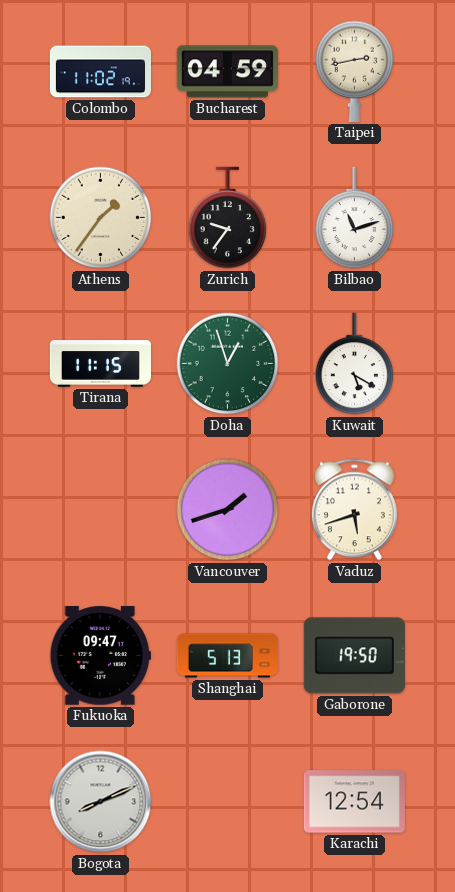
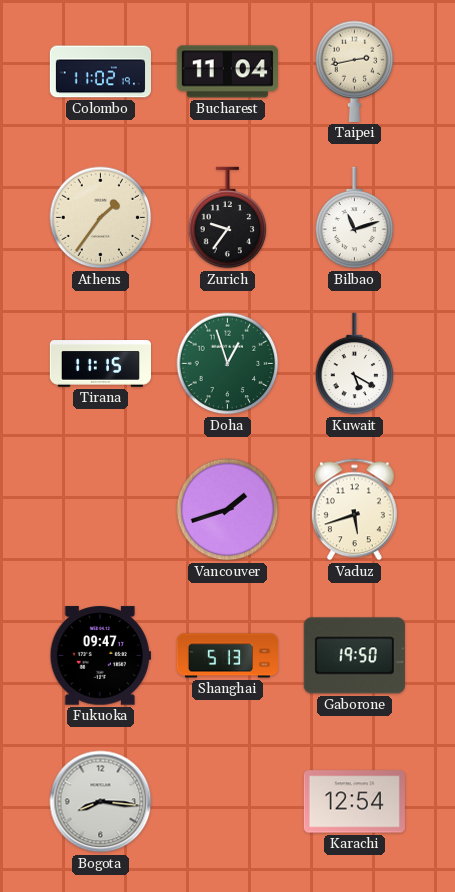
Bucharest: 04:59 -> 11:04
Bogota: 8:11 -> 8:16
